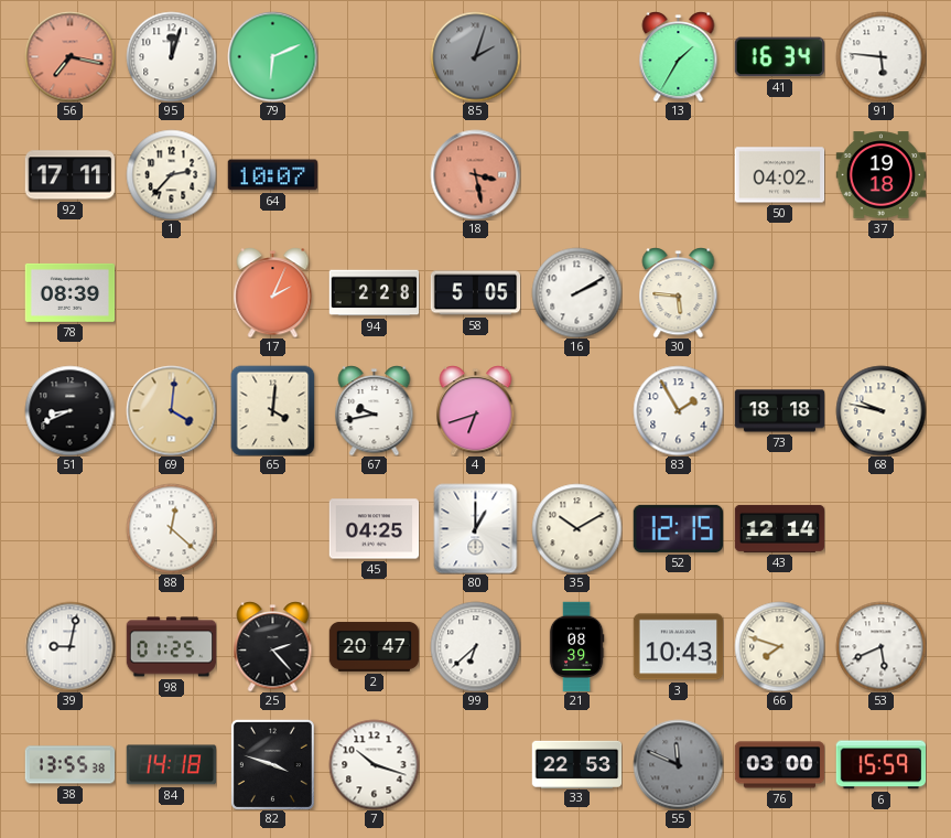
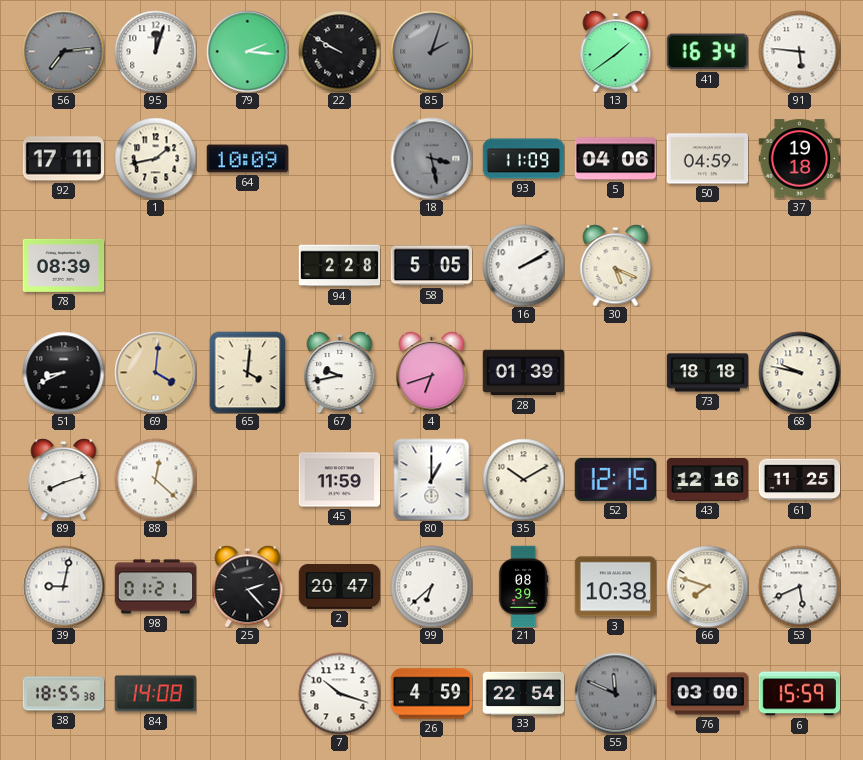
56: 7:17 -> 7:14
56 dial: salmon -> grey
79: 6:11 -> 2:16
22: none -> 9:50
13: 1:35 -> 1:39
1: 2:37 -> 1:43
64: 10:07 -> 10:09
18 dial: salmon -> grey
93: none -> 11:09
5: none -> 04:06
50: 04:02 -> 04:59
17: 2:04 -> none
30: 5:46 -> 5:19
28: none -> 01:39
83: 1:55 -> none
89: none -> 8:12
45: 04:25 -> 11:59
43: 12:14 -> 12:16
61: none -> 11:25
98: 01:25 -> 01:21
3: 10:43 -> 10:38
38: 13:55 -> 18:55
84: 14:18 -> 14:08
82: 3:48 -> none
26: none -> 4:59
33: 22:53 -> 22:54
